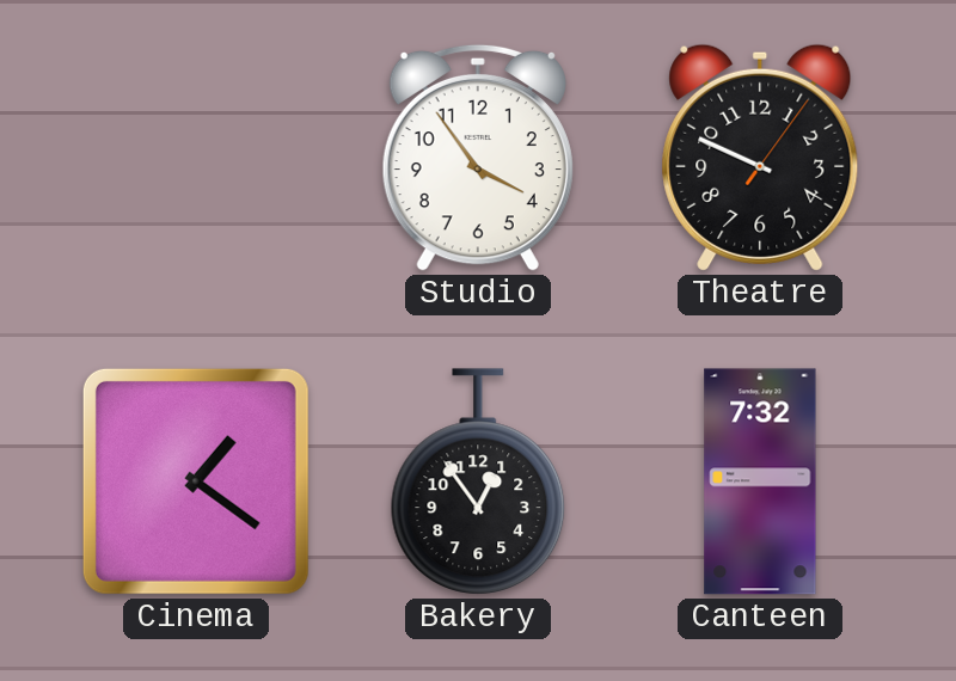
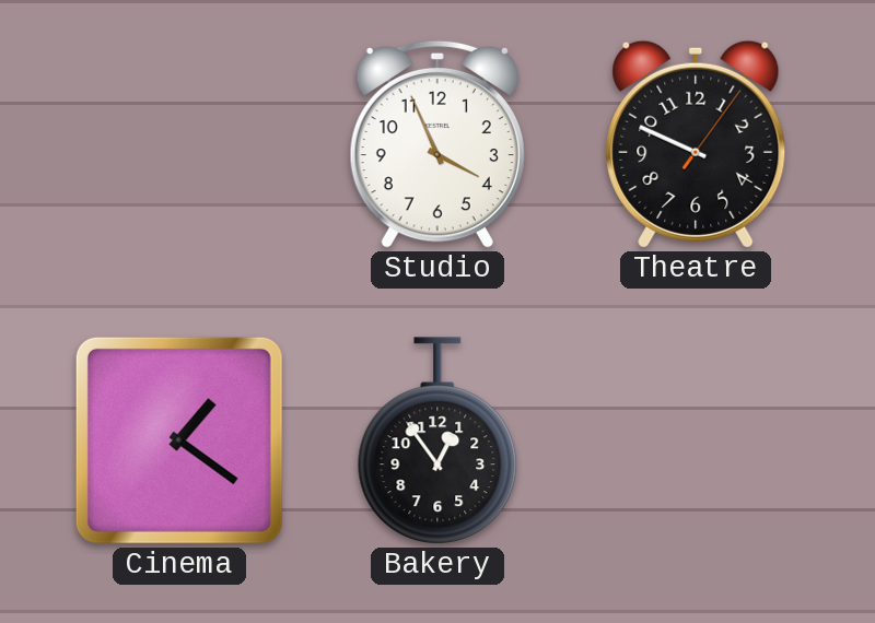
Studio: 3:54 -> 3:56
Canteen: 7:32 -> none
